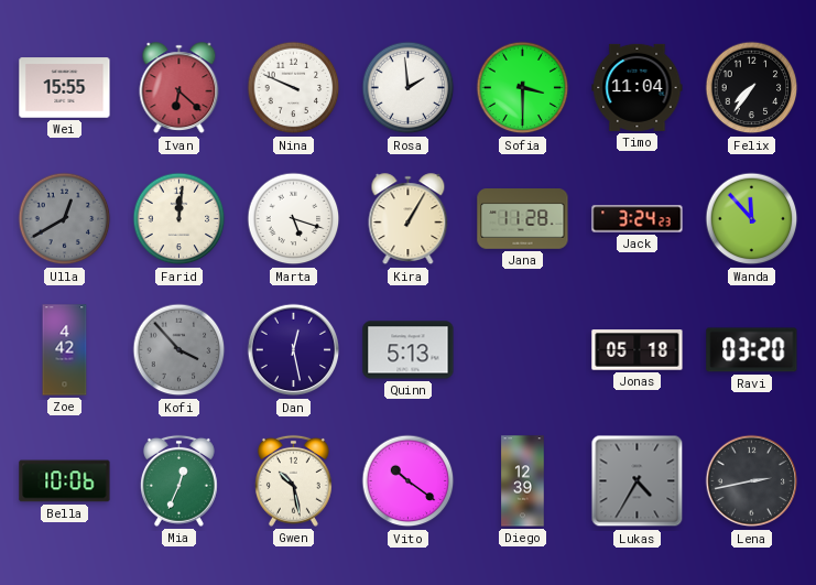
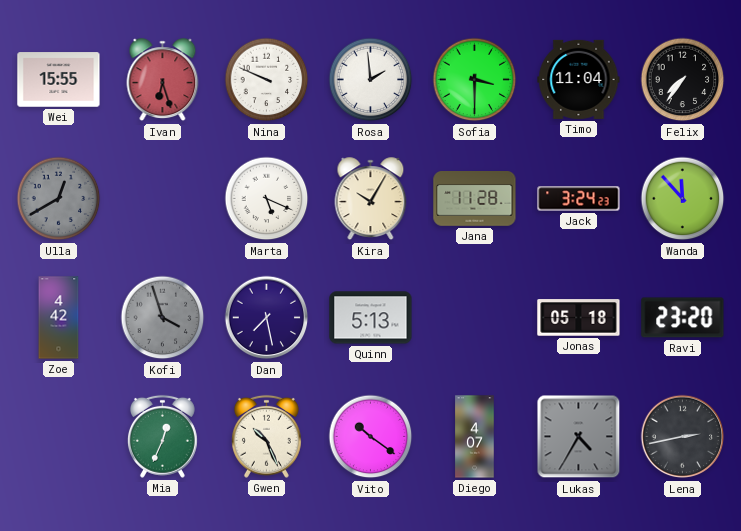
Ivan: 6:22 -> 6:27
Farid: 12:01 -> none
Marta: 5:18 -> 5:19
Kira: 1:05 -> 10:05
Kofi: 3:53 -> 3:57
Dan: 12:28 -> 7:28
Ravi: 03:20 -> 23:20
Bella: 10:06 -> none
Gwen: 10:28 -> 10:26
Diego: 12:39 -> 4:07
